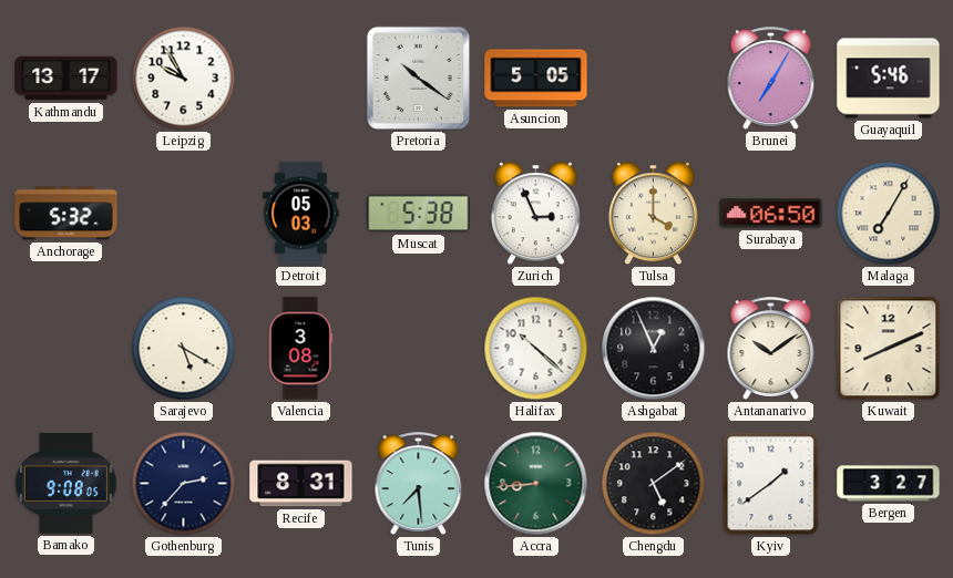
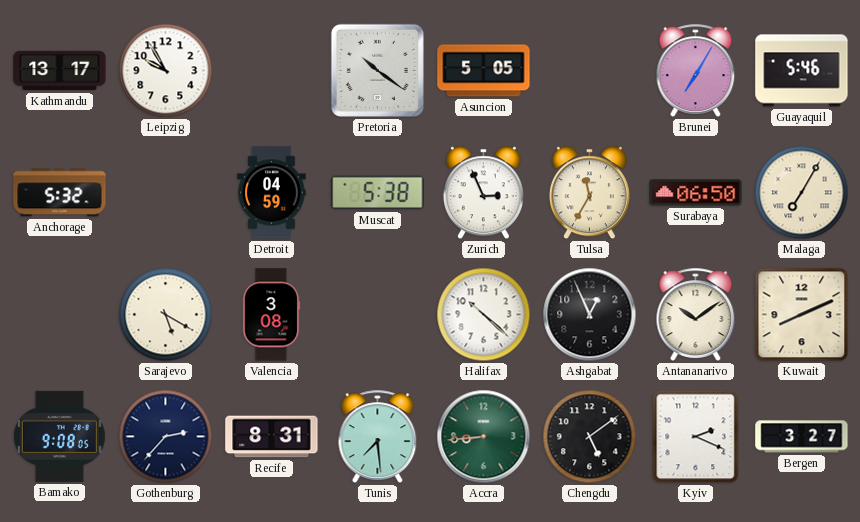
Detroit: 05:03 -> 04:59
Tulsa: 4:00 -> 11:35
Kyiv: 1:39 -> 2:19
